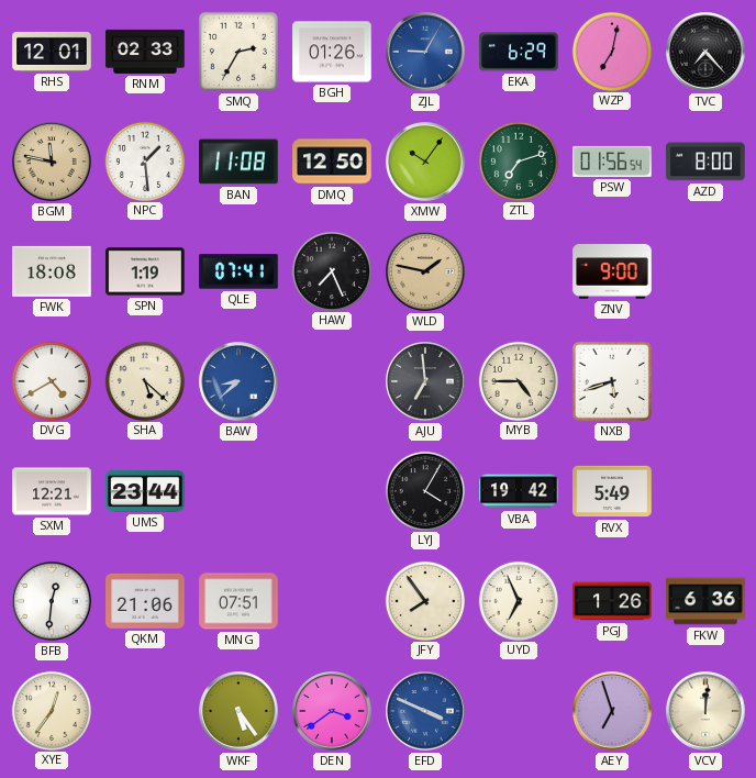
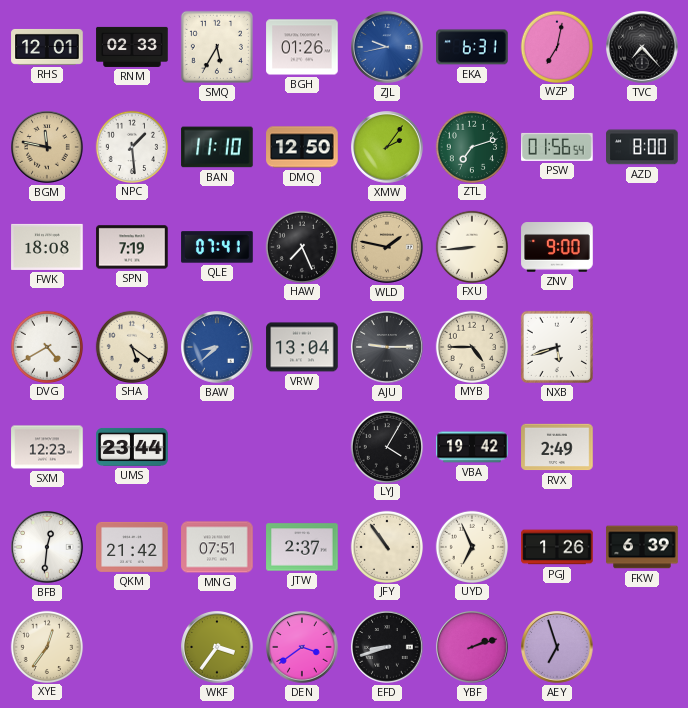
SMQ: 2:35 -> 5:35
ZJL: 9:05 -> 9:43
EKA: 6:29 -> 6:31
BAN: 11:08 -> 11:10
XMW: 10:06 -> 2:06
SPN: 1:19 -> 7:19
FXU: none -> 8:44
SHA: 5:22 -> 5:21
VRW: none -> 13:04
AJU: 6:59 -> 9:15
SXM: 12:21 -> 12:23
RVX: 5:49 -> 2:49
QKM: 21:06 -> 21:42
JTW: none -> 2:37
JFY: 7:54 -> 10:54
FKW: 6:36 -> 6:39
WKF: 5:24 -> 3:36
EFD: 3:49 -> 8:42
EFD dial: blue -> black
YBF: none -> 2:12
VCV: 12:01 -> none
